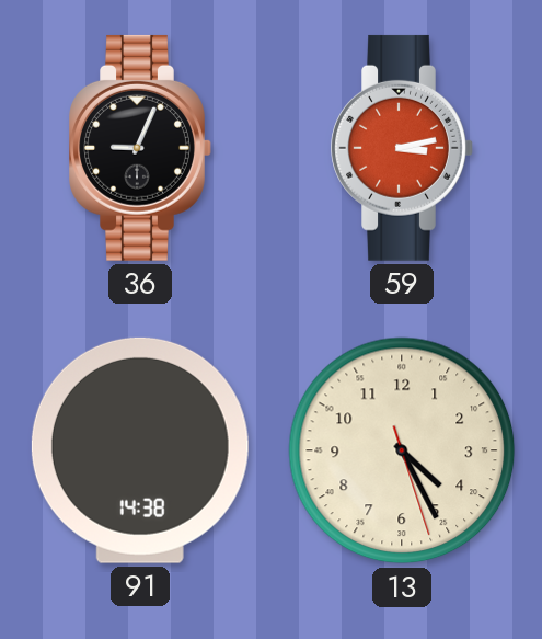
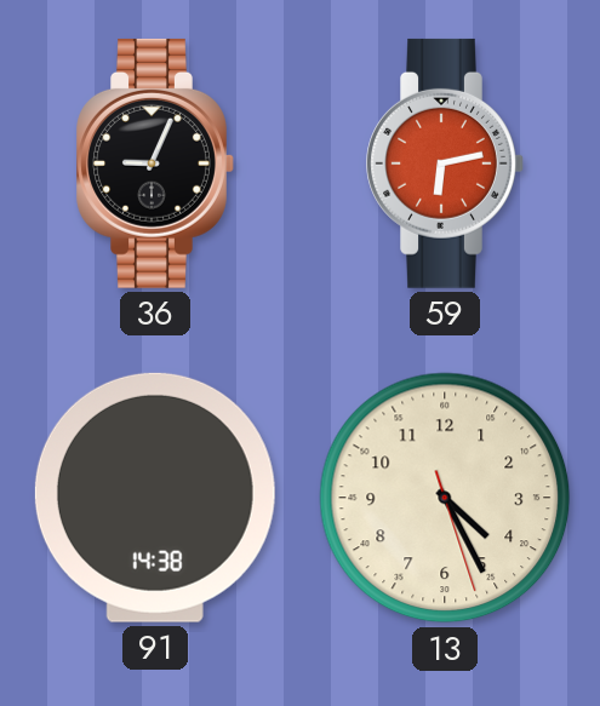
59: 3:13 -> 6:13
